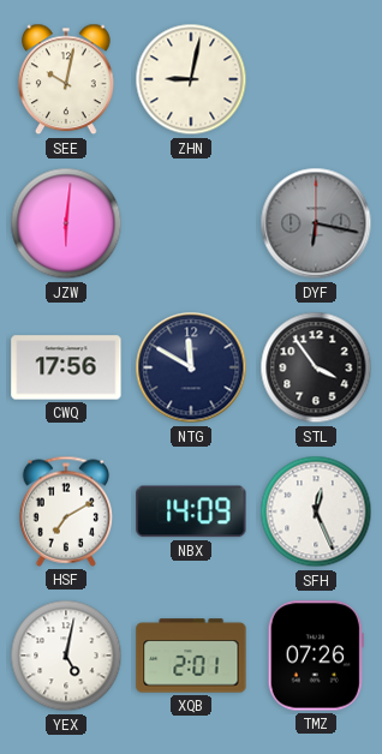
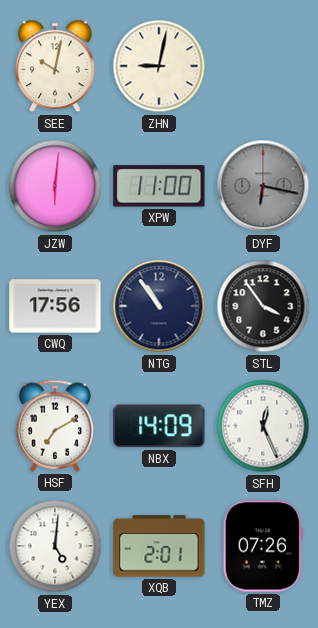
XPW: none -> 11:00
NTG: 11:50 -> 10:54
YEX: 5:02 -> 5:01
